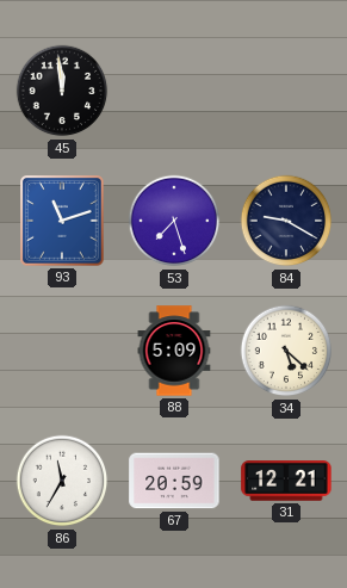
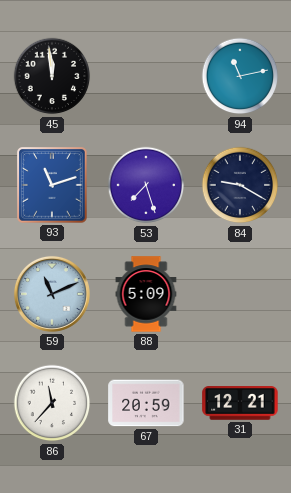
94: none -> 11:13
59: none -> 11:11
34: 5:22 -> none
86: 11:35 -> 11:37
